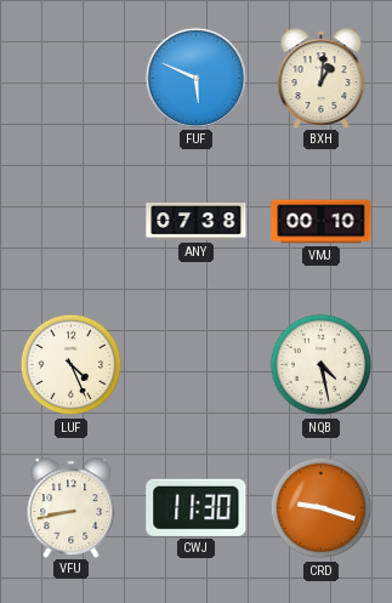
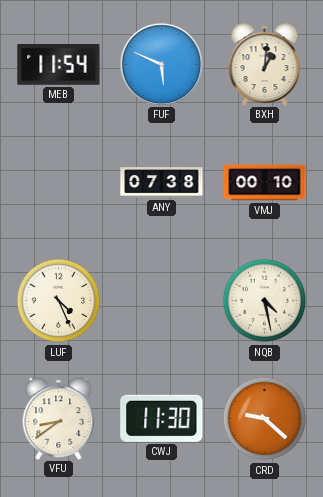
MEB: none -> 11:54
VFU: 8:43 -> 8:39
CRD: 9:18 -> 9:22
